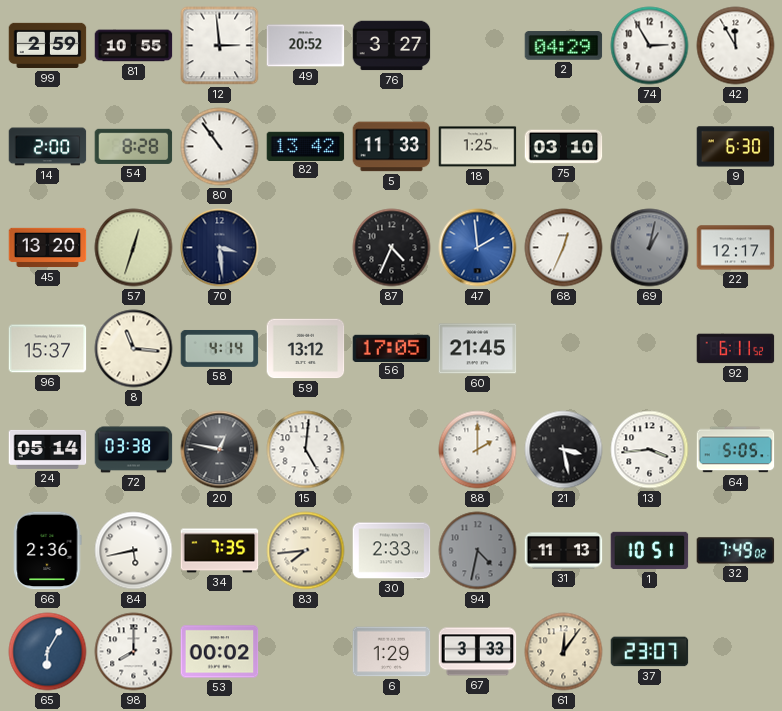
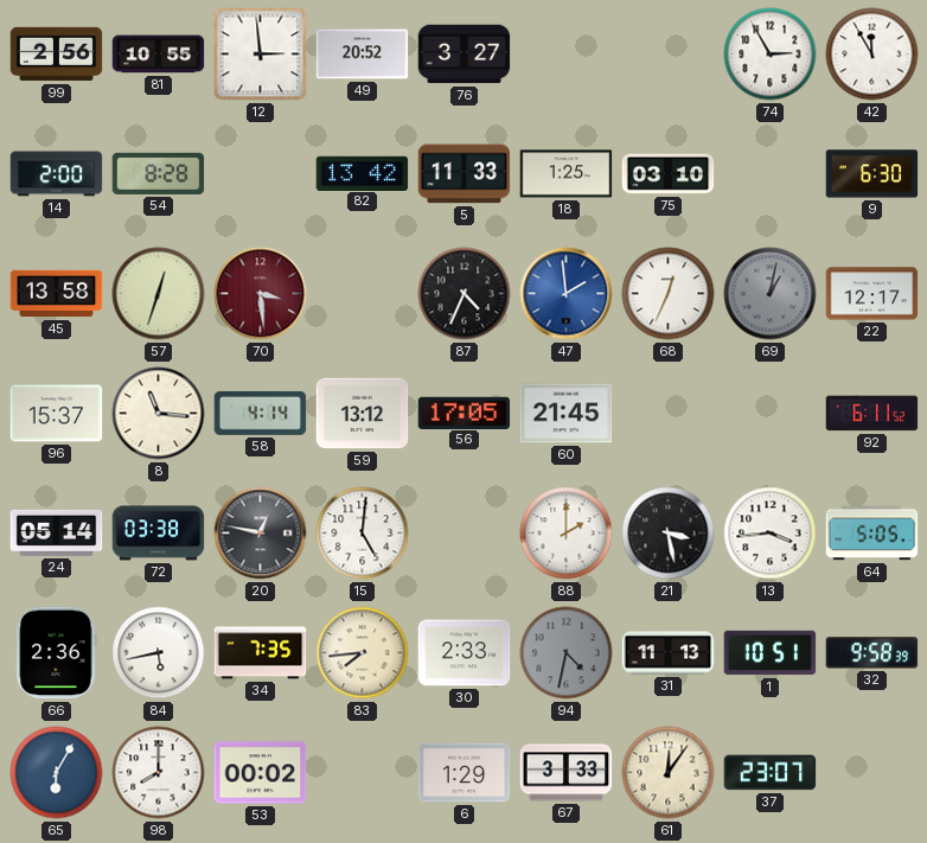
99: 2:59 -> 2:56
2: 04:29 -> none
80: 10:54 -> none
45: 13:20 -> 13:58
70 dial: navy -> burgundy
32: 7:49 -> 9:58
